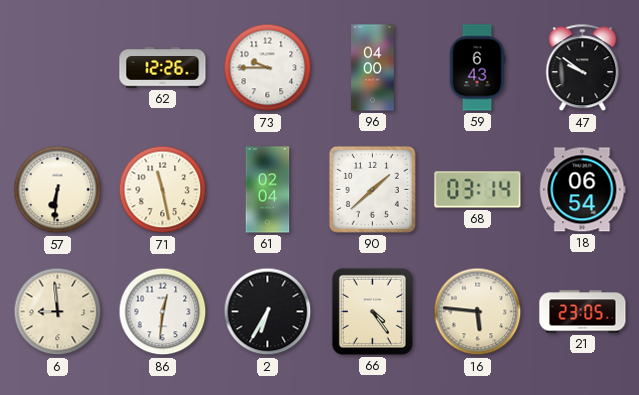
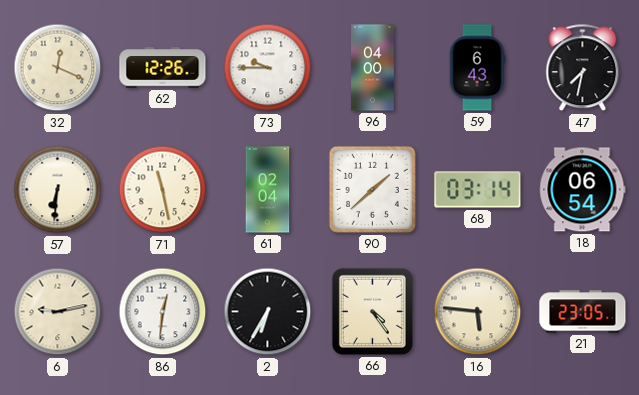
32: none -> 12:19
47: 9:51 -> 7:32
6: 8:59 -> 9:13
